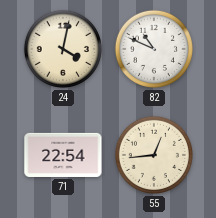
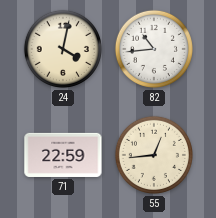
82: 10:49 -> 10:44
71: 22:54 -> 22:59
